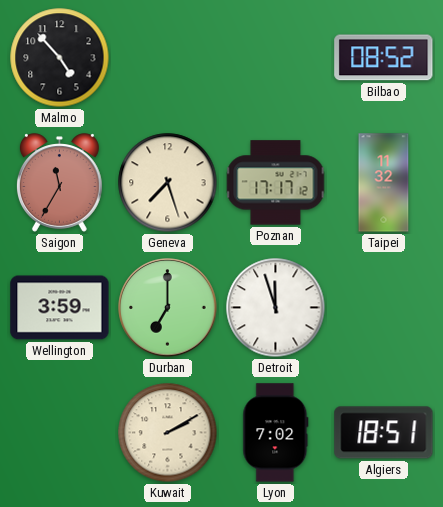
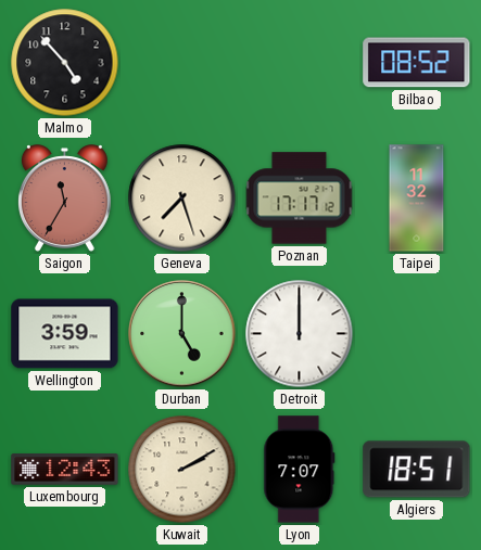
Durban: 7:00 -> 5:00
Detroit: 11:57 -> 12:00
Luxembourg: none -> 12:43
Lyon: 7:02 -> 7:07
